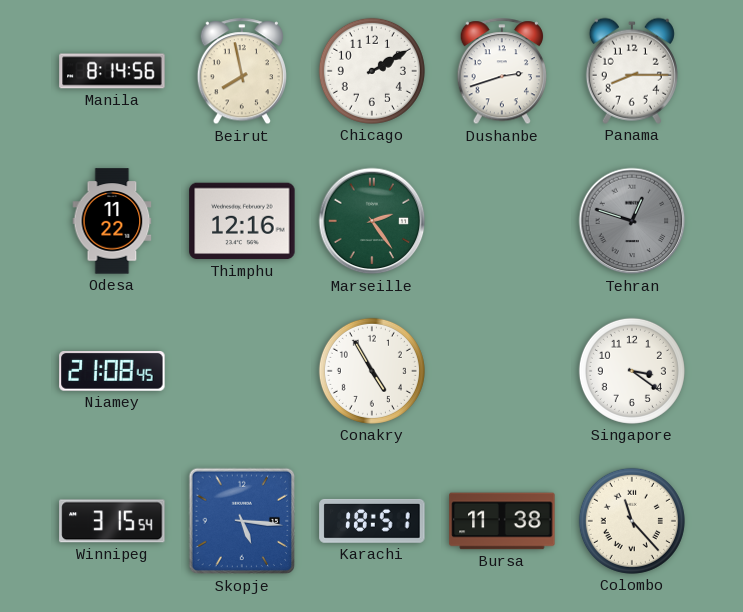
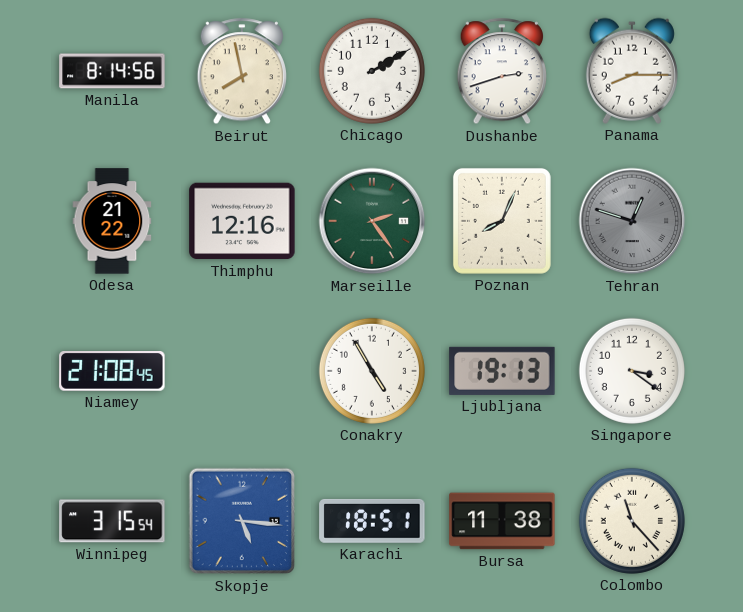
Odesa: 11:22 -> 21:22
Poznan: none -> 8:04
Ljubljana: none -> 19:13
